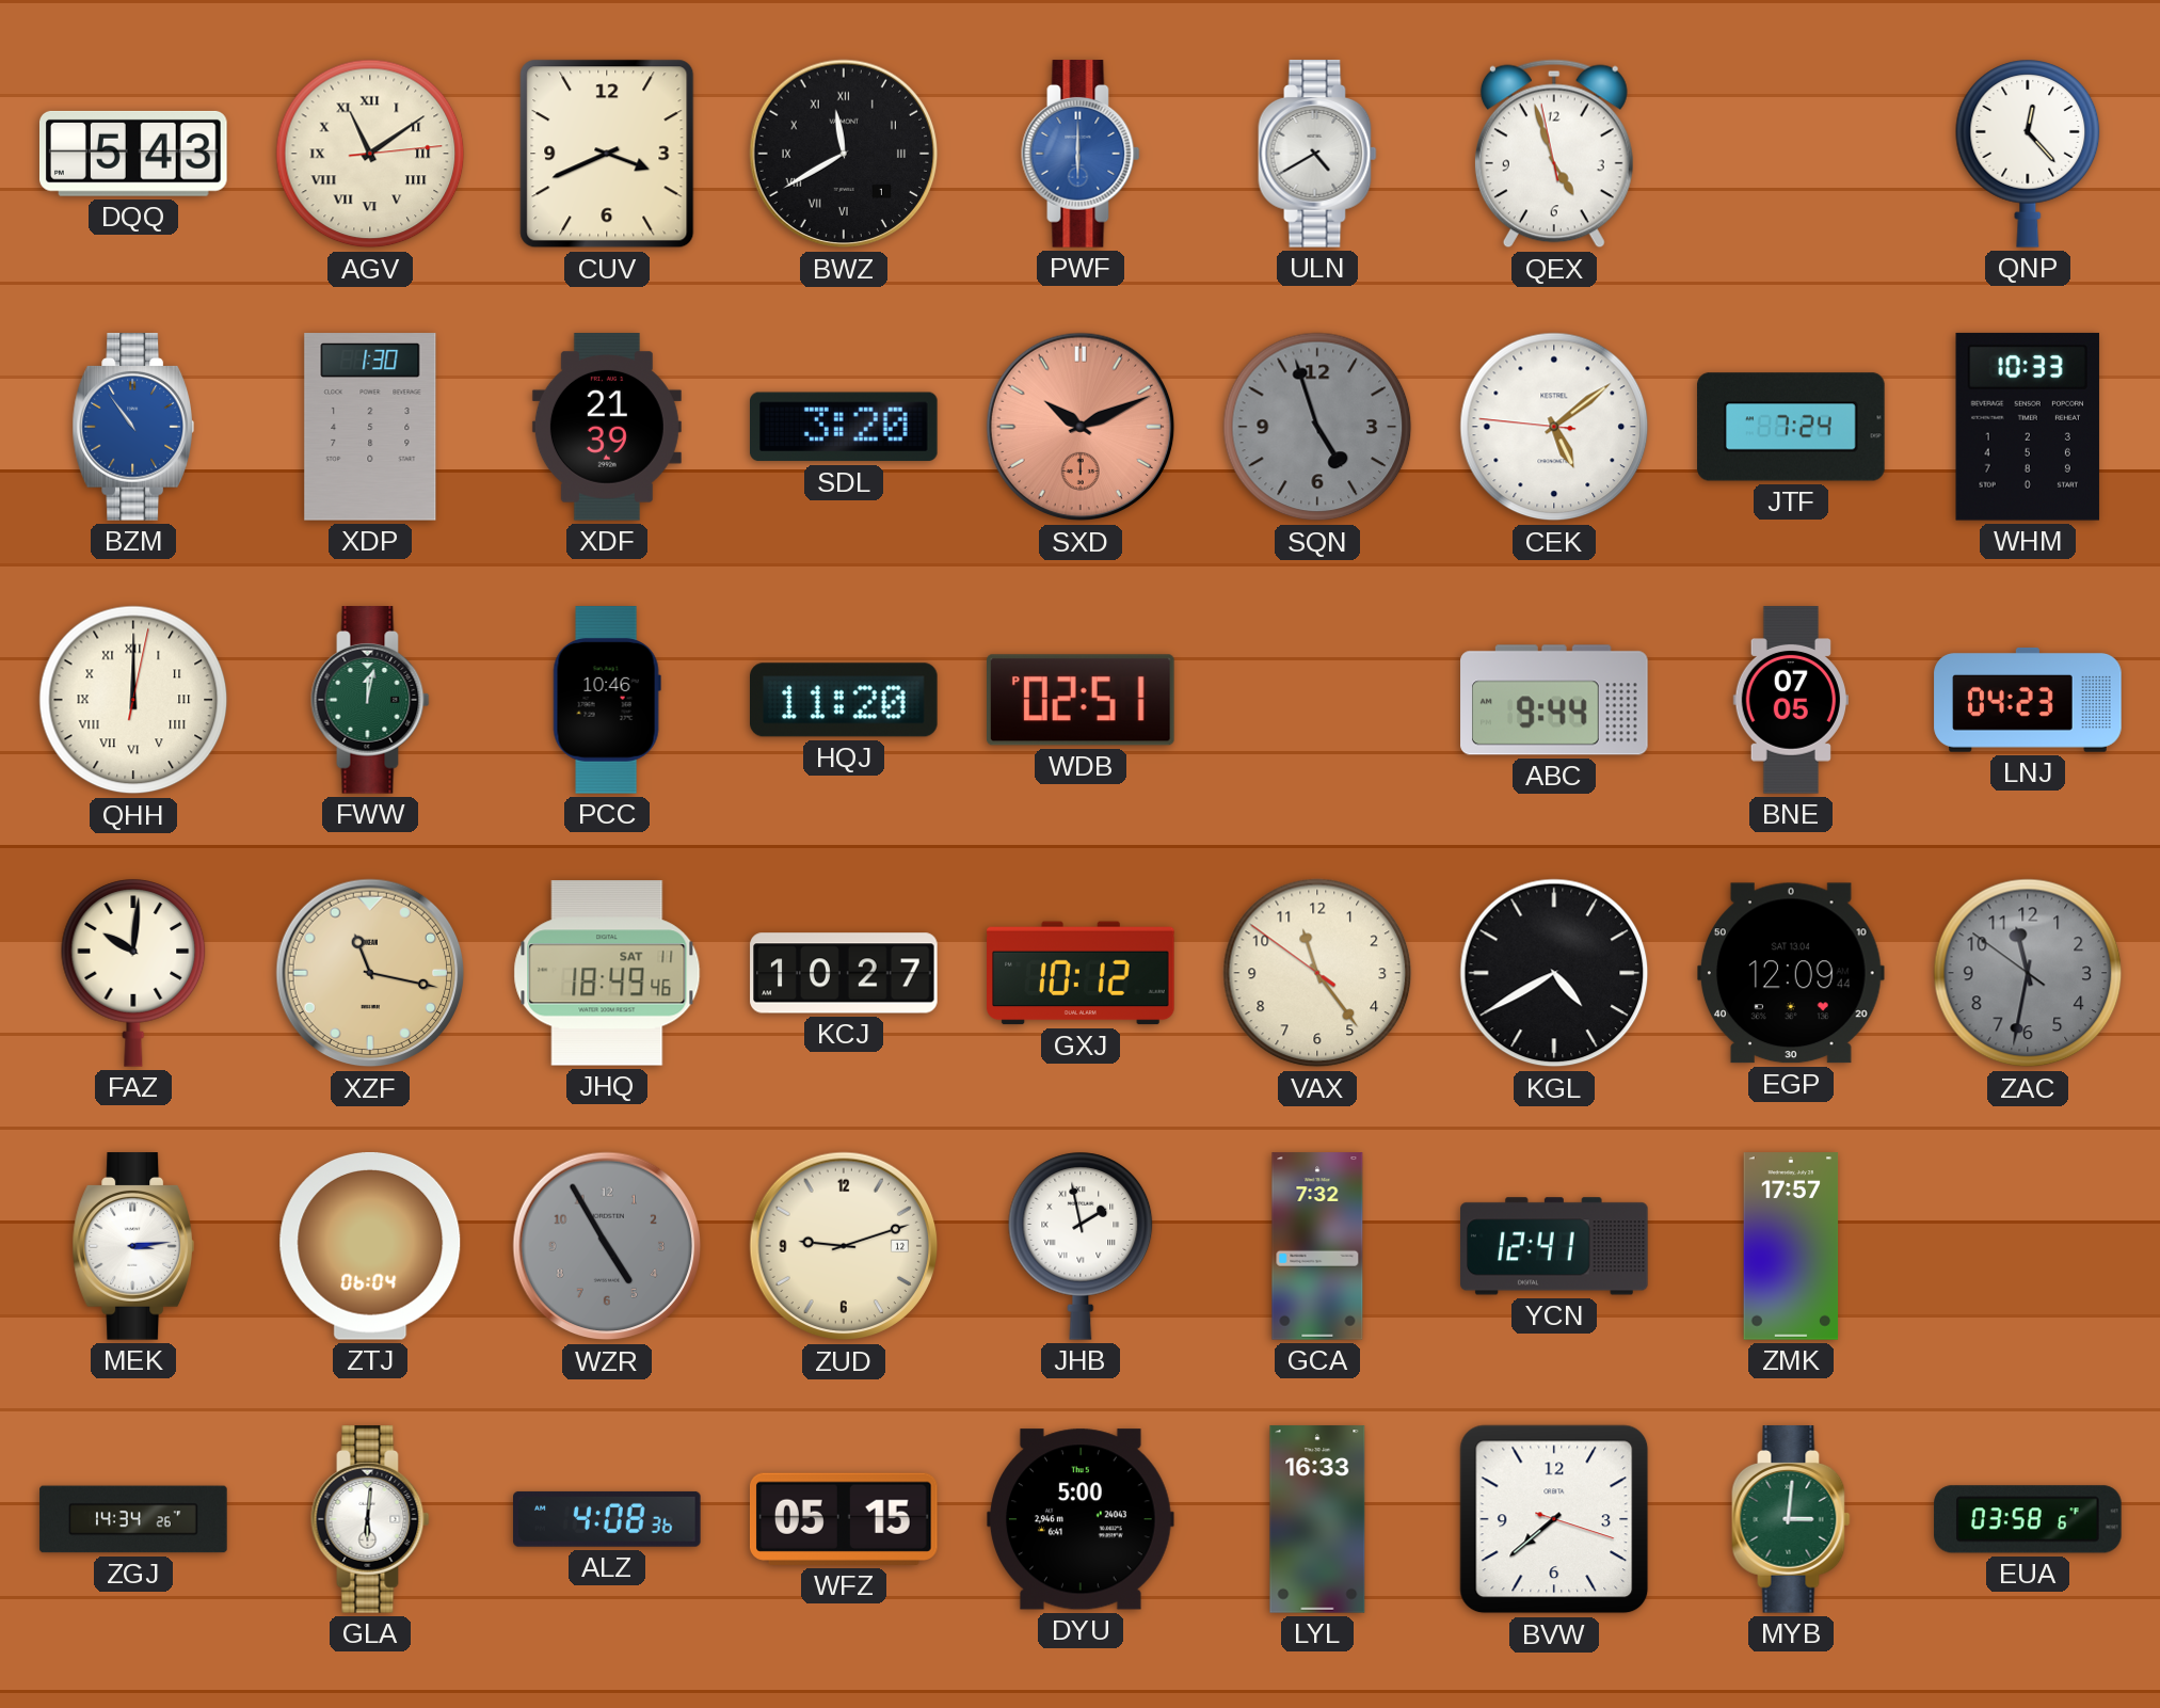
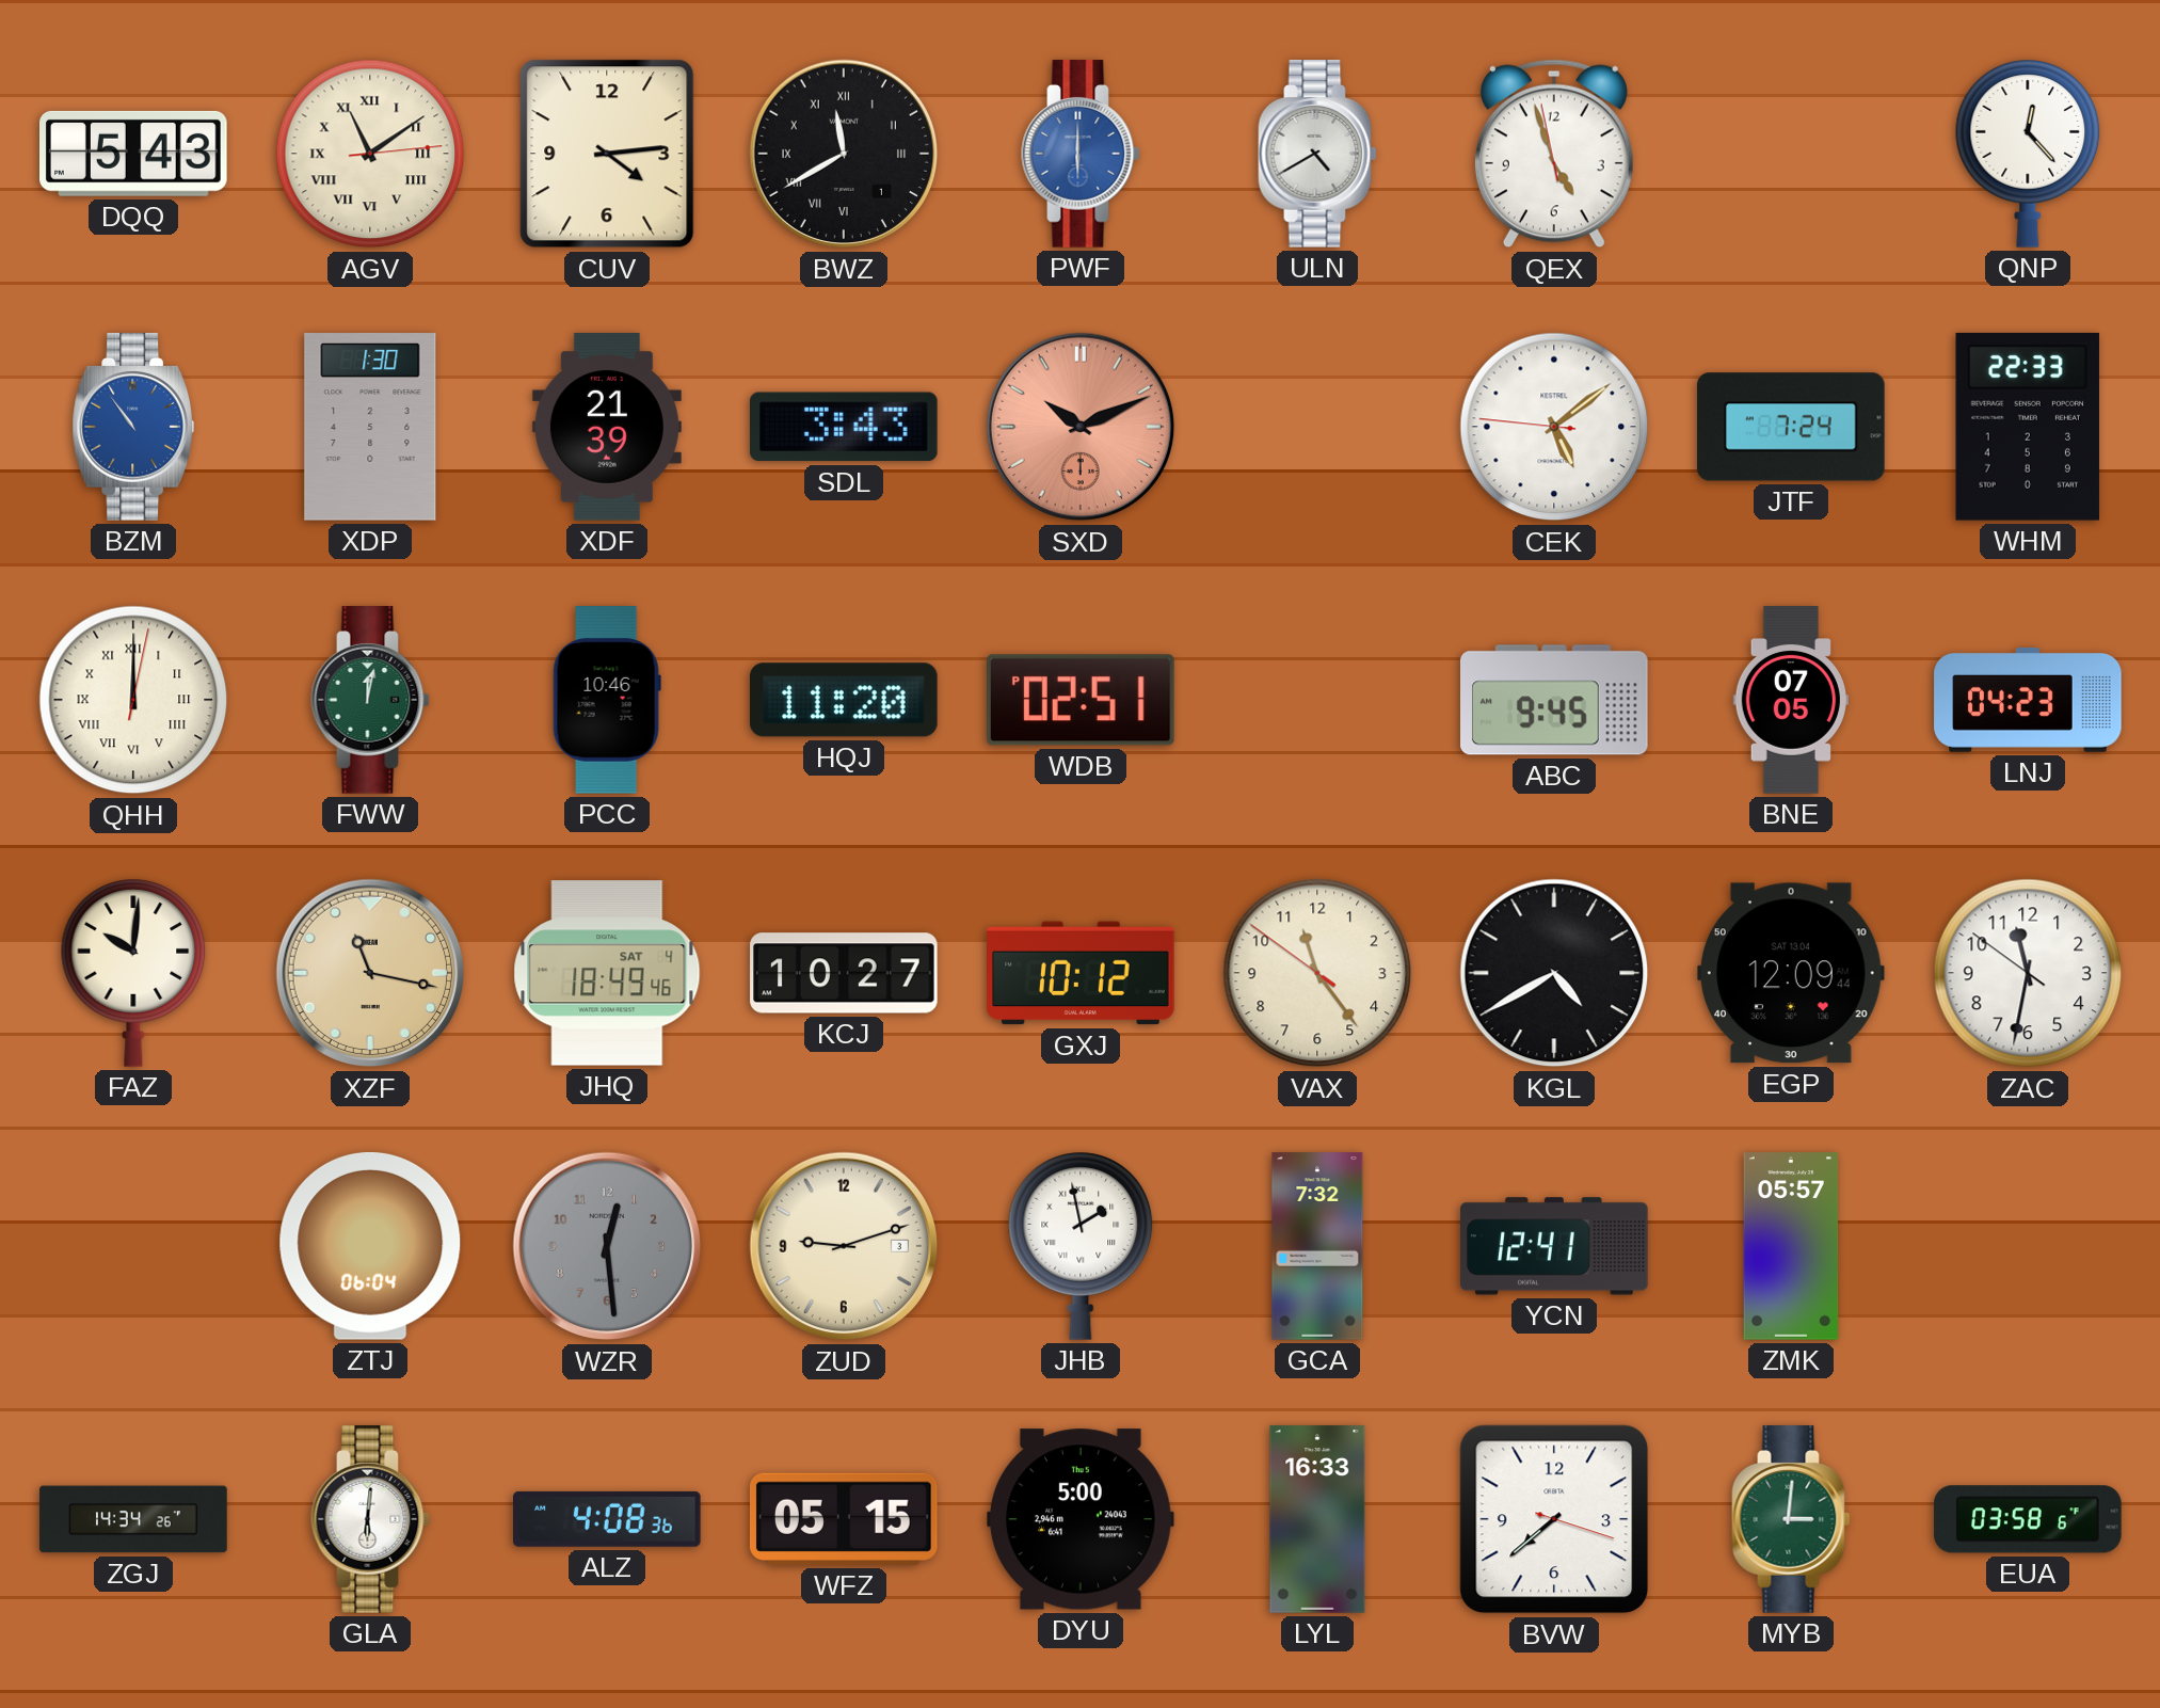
CUV: 3:41 -> 4:14
SDL: 3:20 -> 3:43
SQN: 4:57 -> none
WHM: 10:33 -> 22:33
ABC: 9:44 -> 9:45
JHQ date: SAT 11 -> SAT 4
ZAC dial: grey -> white
MEK: 3:14 -> none
WZR: 4:55 -> 12:29
ZUD date: 12 -> 3
ZMK: 17:57 -> 05:57
